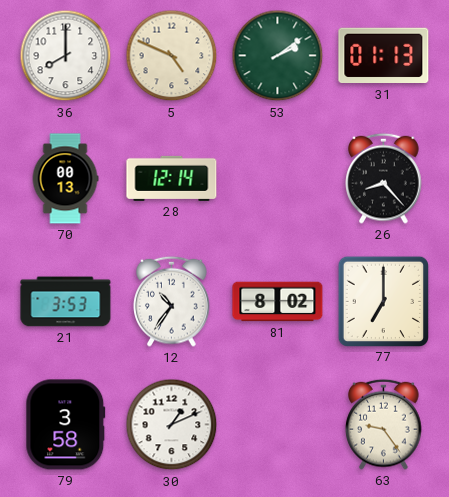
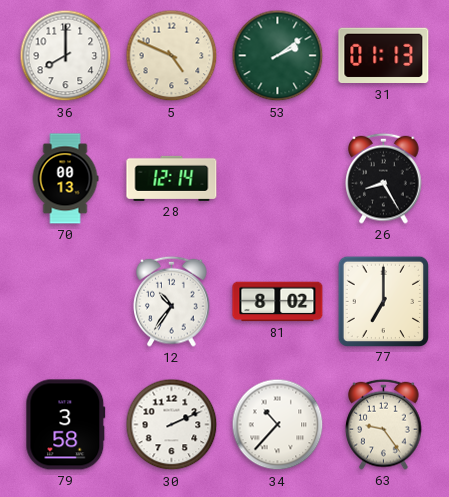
26: 8:23 -> 8:25
21: 3:53 -> none
30: 1:11 -> 2:11
34: none -> 10:37
